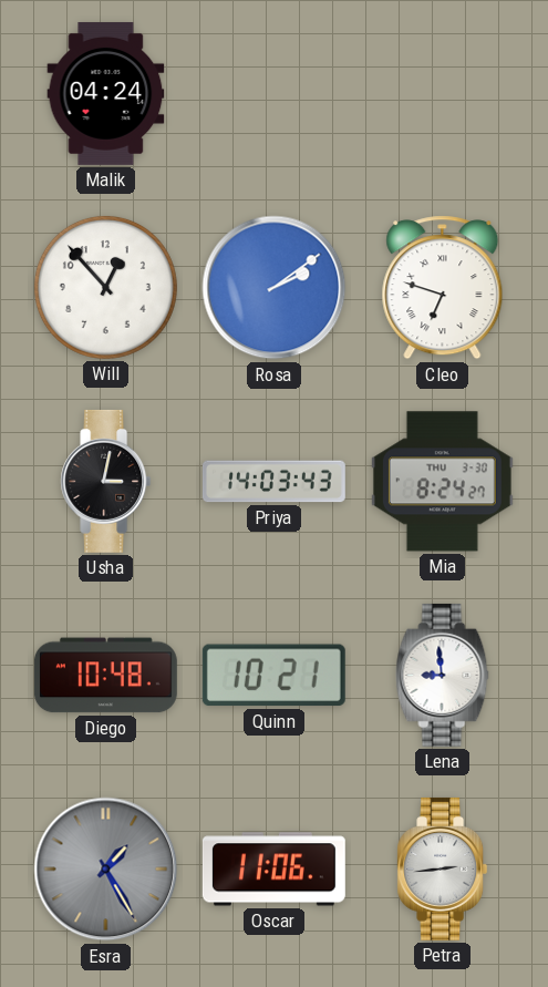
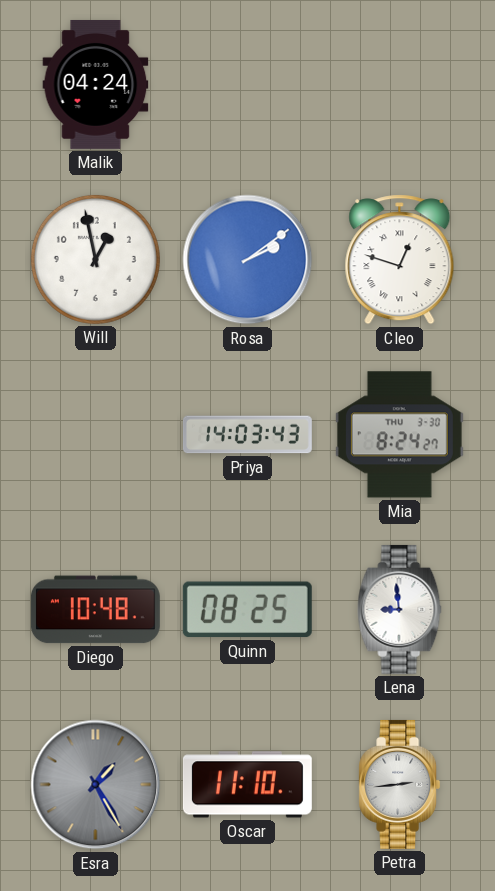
Will: 12:53 -> 12:58
Cleo: 6:48 -> 12:48
Usha: 3:02 -> none
Quinn: 10:21 -> 08:25
Oscar: 11:06 -> 11:10
